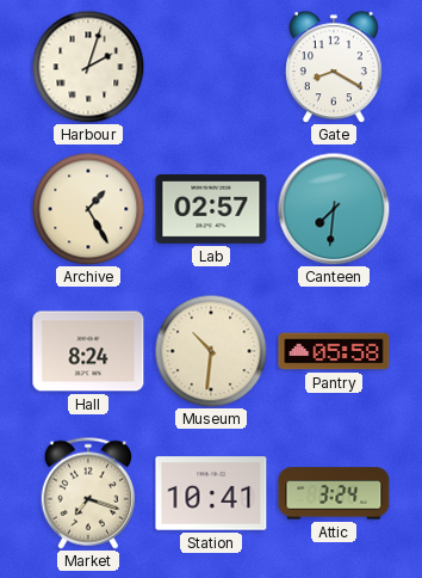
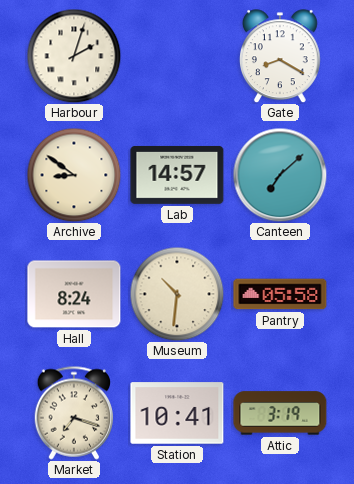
Archive: 1:25 -> 8:51
Lab: 02:57 -> 14:57
Canteen: 7:31 -> 7:08
Attic: 3:24 -> 3:19
